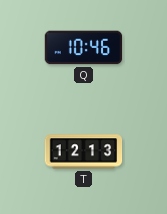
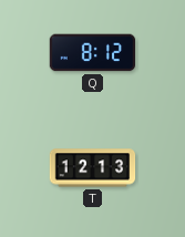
Q: 10:46 -> 8:12
